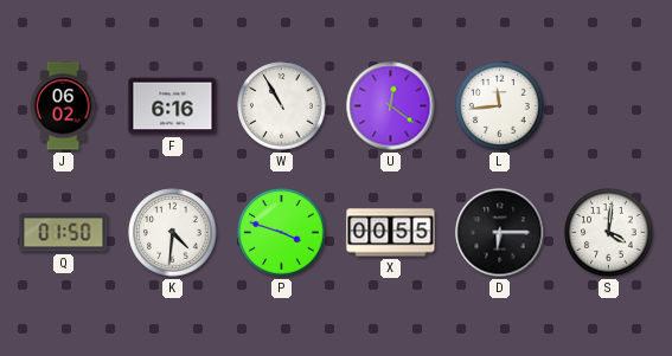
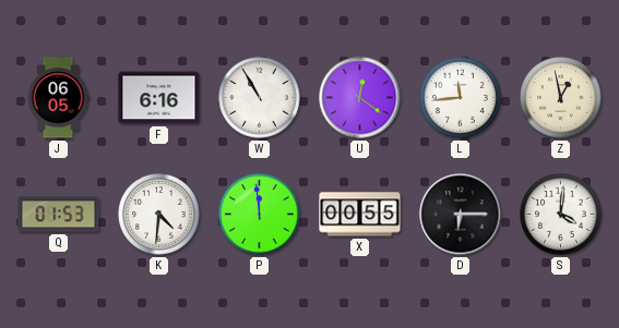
J: 06:02 -> 06:05
Z: none -> 12:58
Q: 01:50 -> 01:53
P: 3:48 -> 11:59
